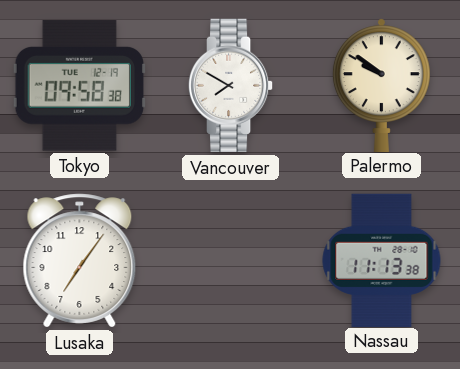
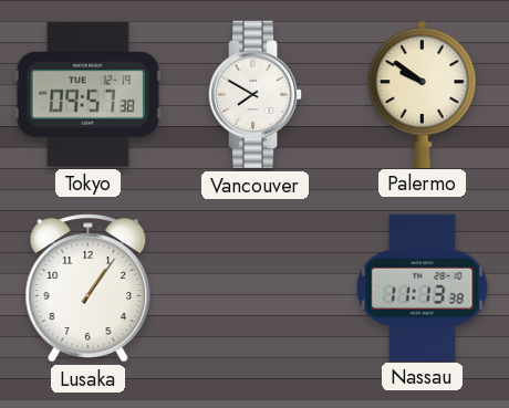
Tokyo: 09:58 -> 09:57
Lusaka: 7:06 -> 1:06
